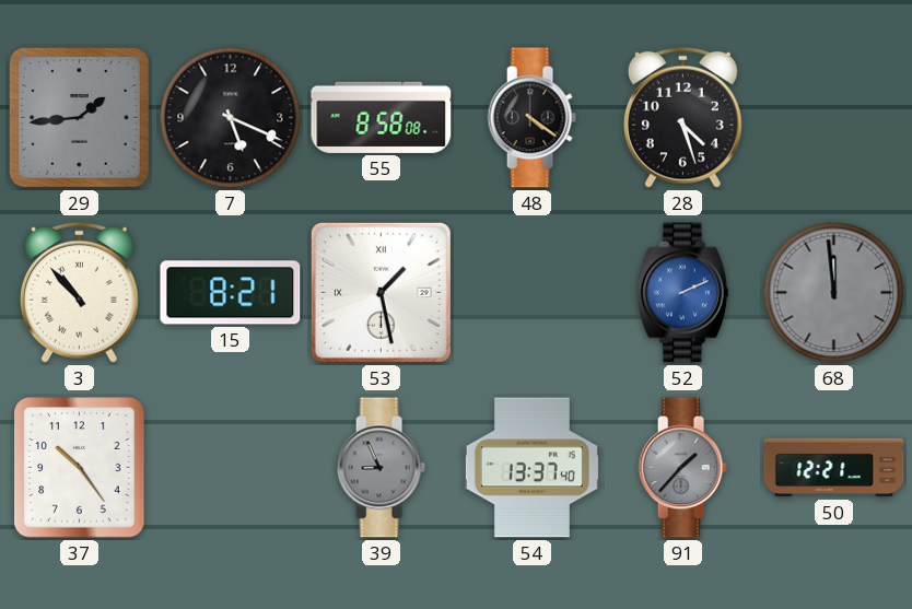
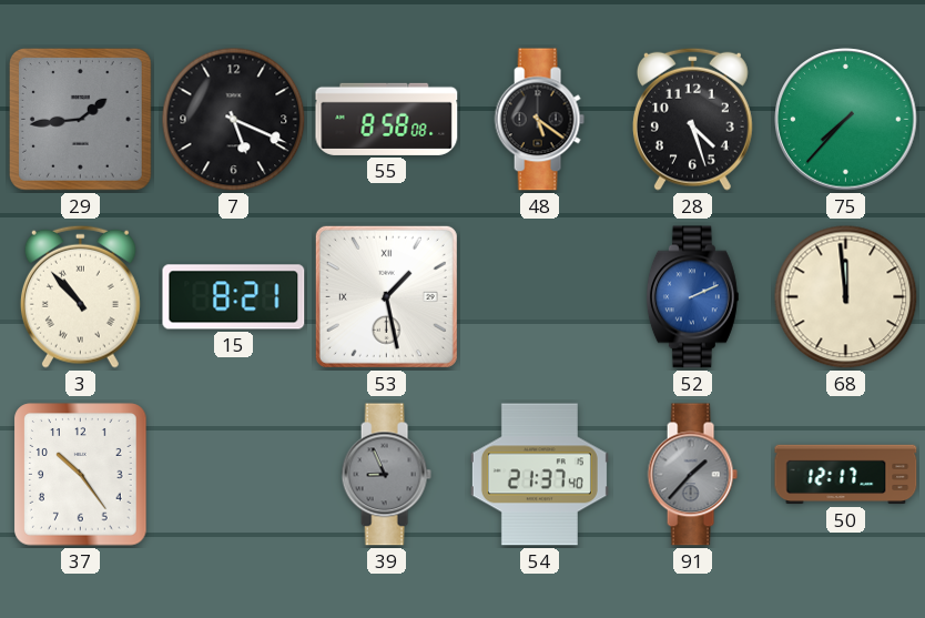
48: 4:21 -> 5:21
75: none -> 7:37
68 dial: grey -> cream
54: 13:37 -> 21:37
50: 12:21 -> 12:17
